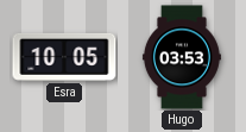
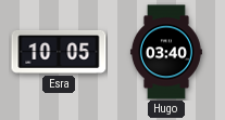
Hugo: 03:53 -> 03:40
